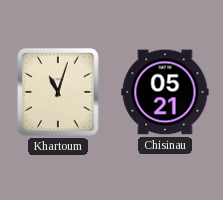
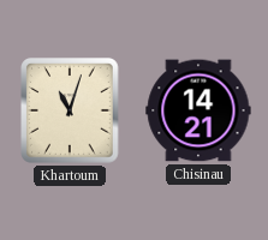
Chisinau: 05:21 -> 14:21
